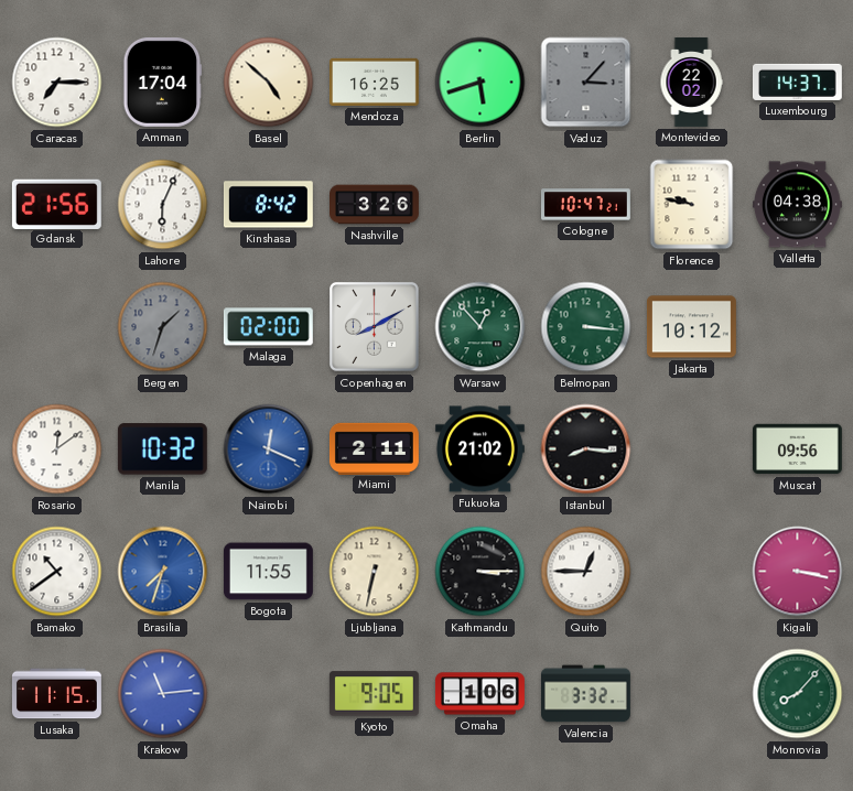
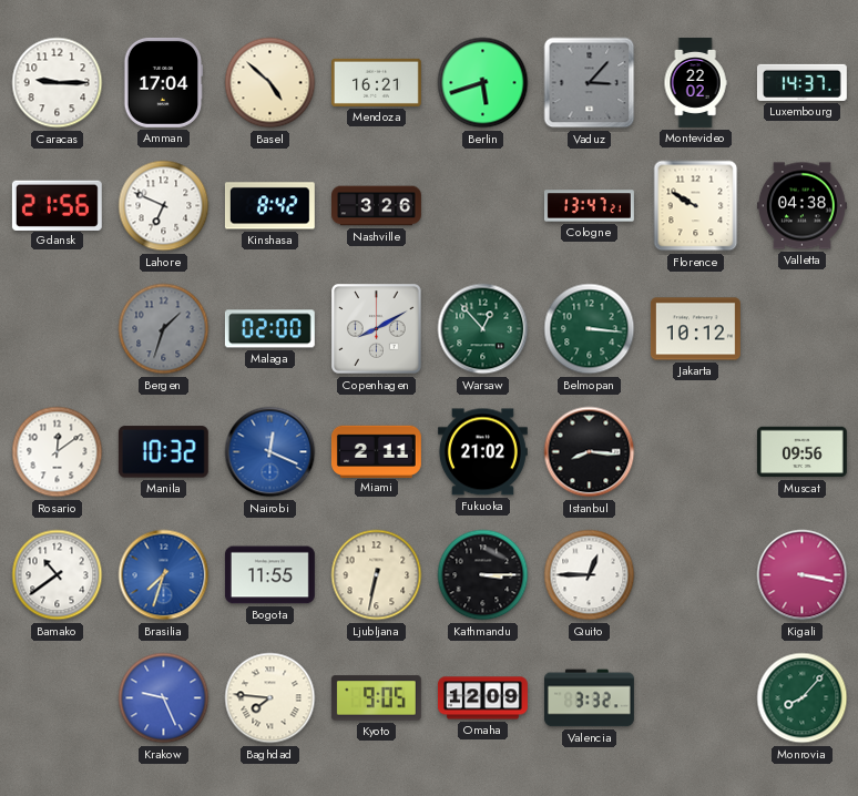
Caracas: 7:15 -> 9:15
Mendoza: 16:25 -> 16:21
Lahore: 6:04 -> 6:49
Cologne: 10:47 -> 13:47
Florence: 9:47 -> 9:50
Lusaka: 11:15 -> none
Krakow: 11:14 -> 9:26
Baghdad: none -> 7:46
Omaha: 1:06 -> 12:09
